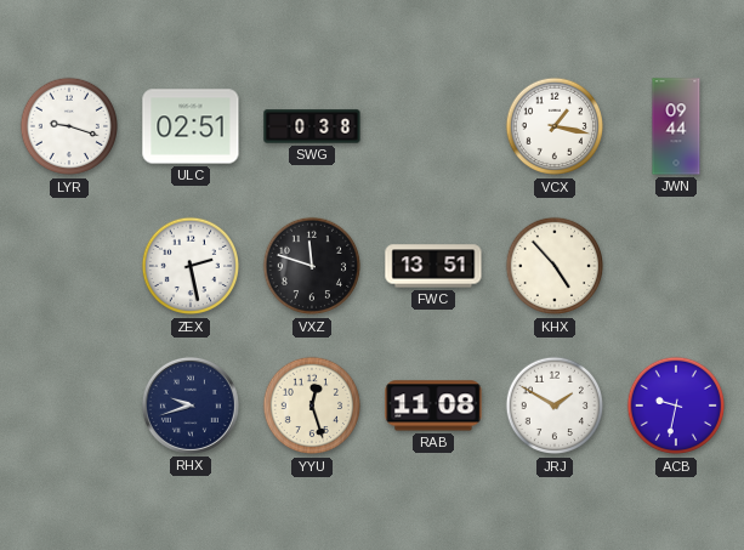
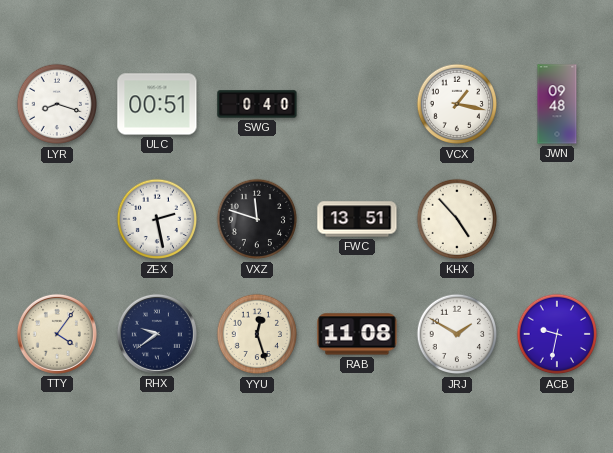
LYR: 9:18 -> 8:18
ULC: 02:51 -> 00:51
SWG: 0:38 -> 0:40
JWN: 09:44 -> 09:48
TTY: none -> 4:06
RHX: 9:42 -> 9:39
